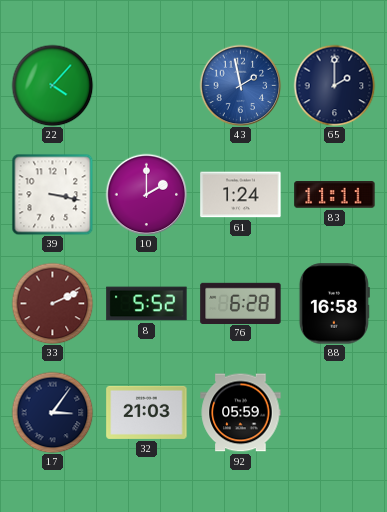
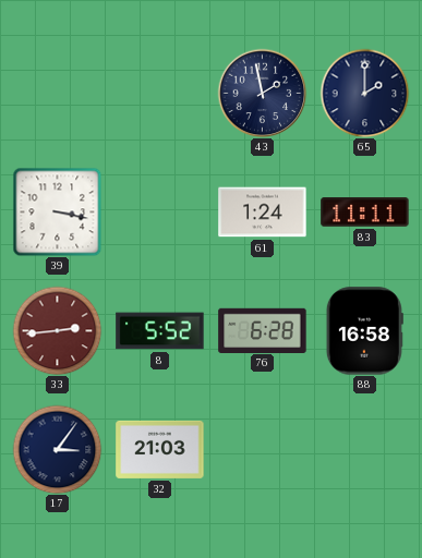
22: 4:07 -> none
43 dial: blue -> navy
10: 2:00 -> none
33: 2:11 -> 2:44
92: 05:59 -> none
